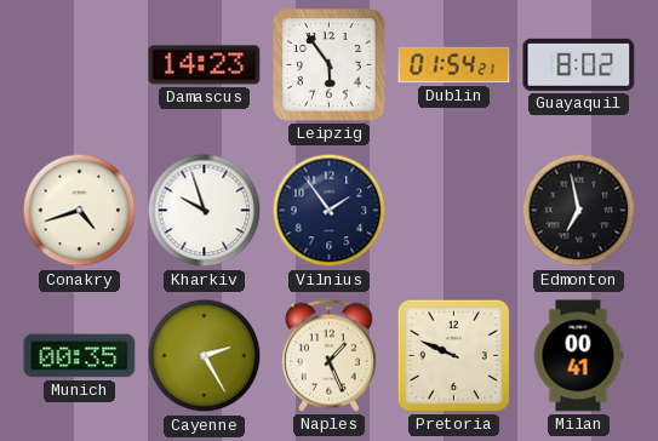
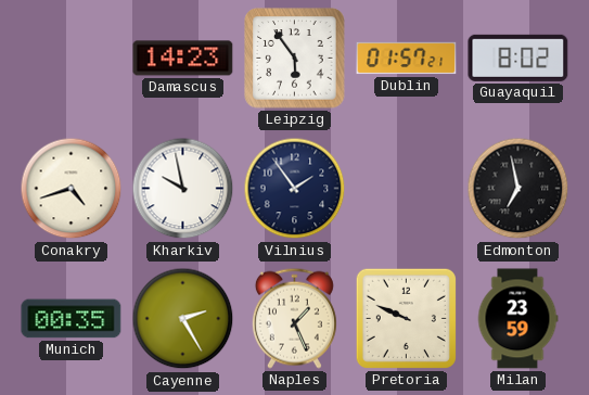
Dublin: 01:54 -> 01:57
Kharkiv: 9:57 -> 9:58
Milan: 00:41 -> 23:59
